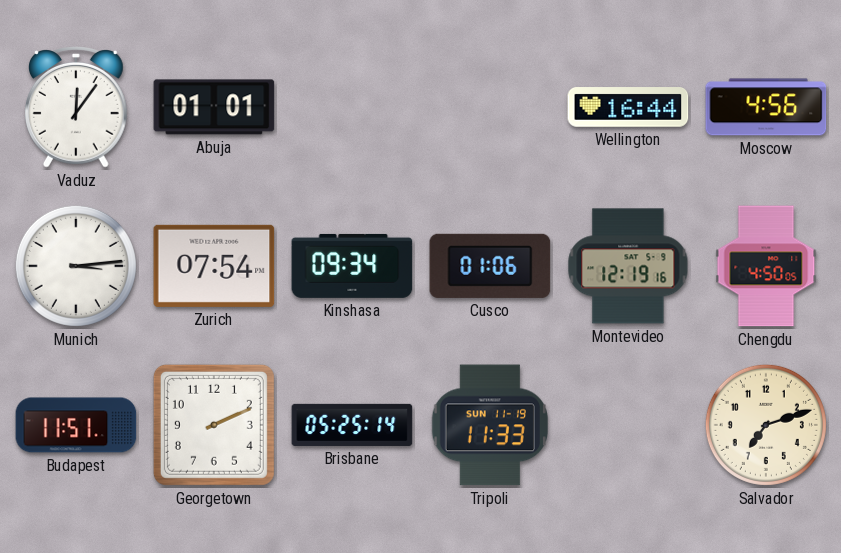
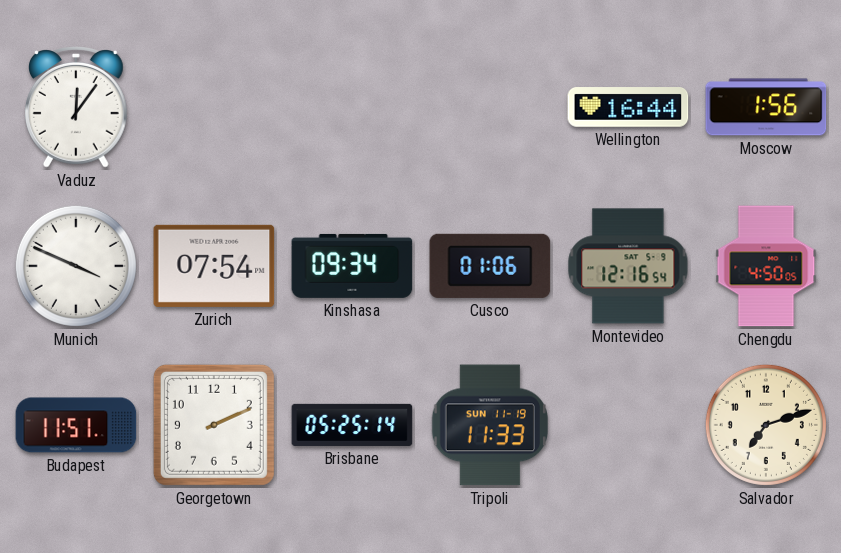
Abuja: 01:01 -> none
Moscow: 4:56 -> 1:56
Munich: 3:14 -> 3:49
Montevideo: 12:19 -> 12:16
